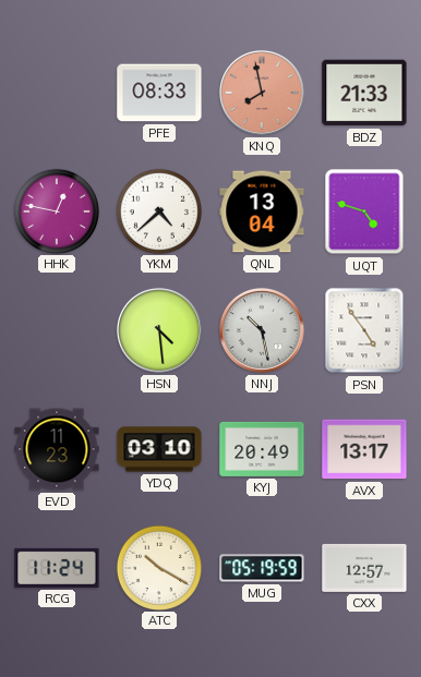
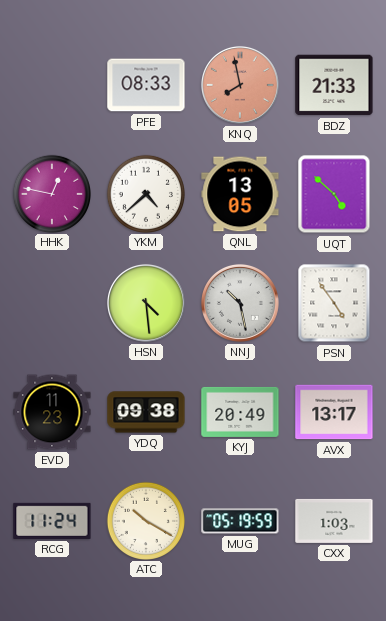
QNL: 13:04 -> 13:05
UQT: 4:48 -> 4:52
YDQ: 03:10 -> 09:38
CXX: 12:57 -> 1:03
